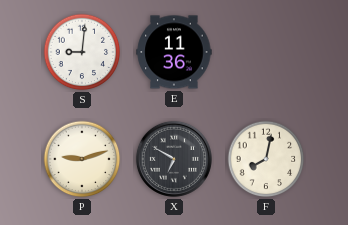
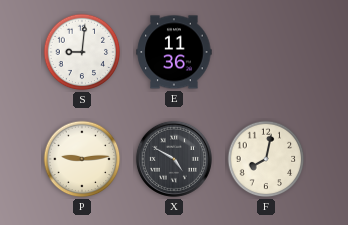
P: 9:12 -> 9:14
X: 6:50 -> 4:50
